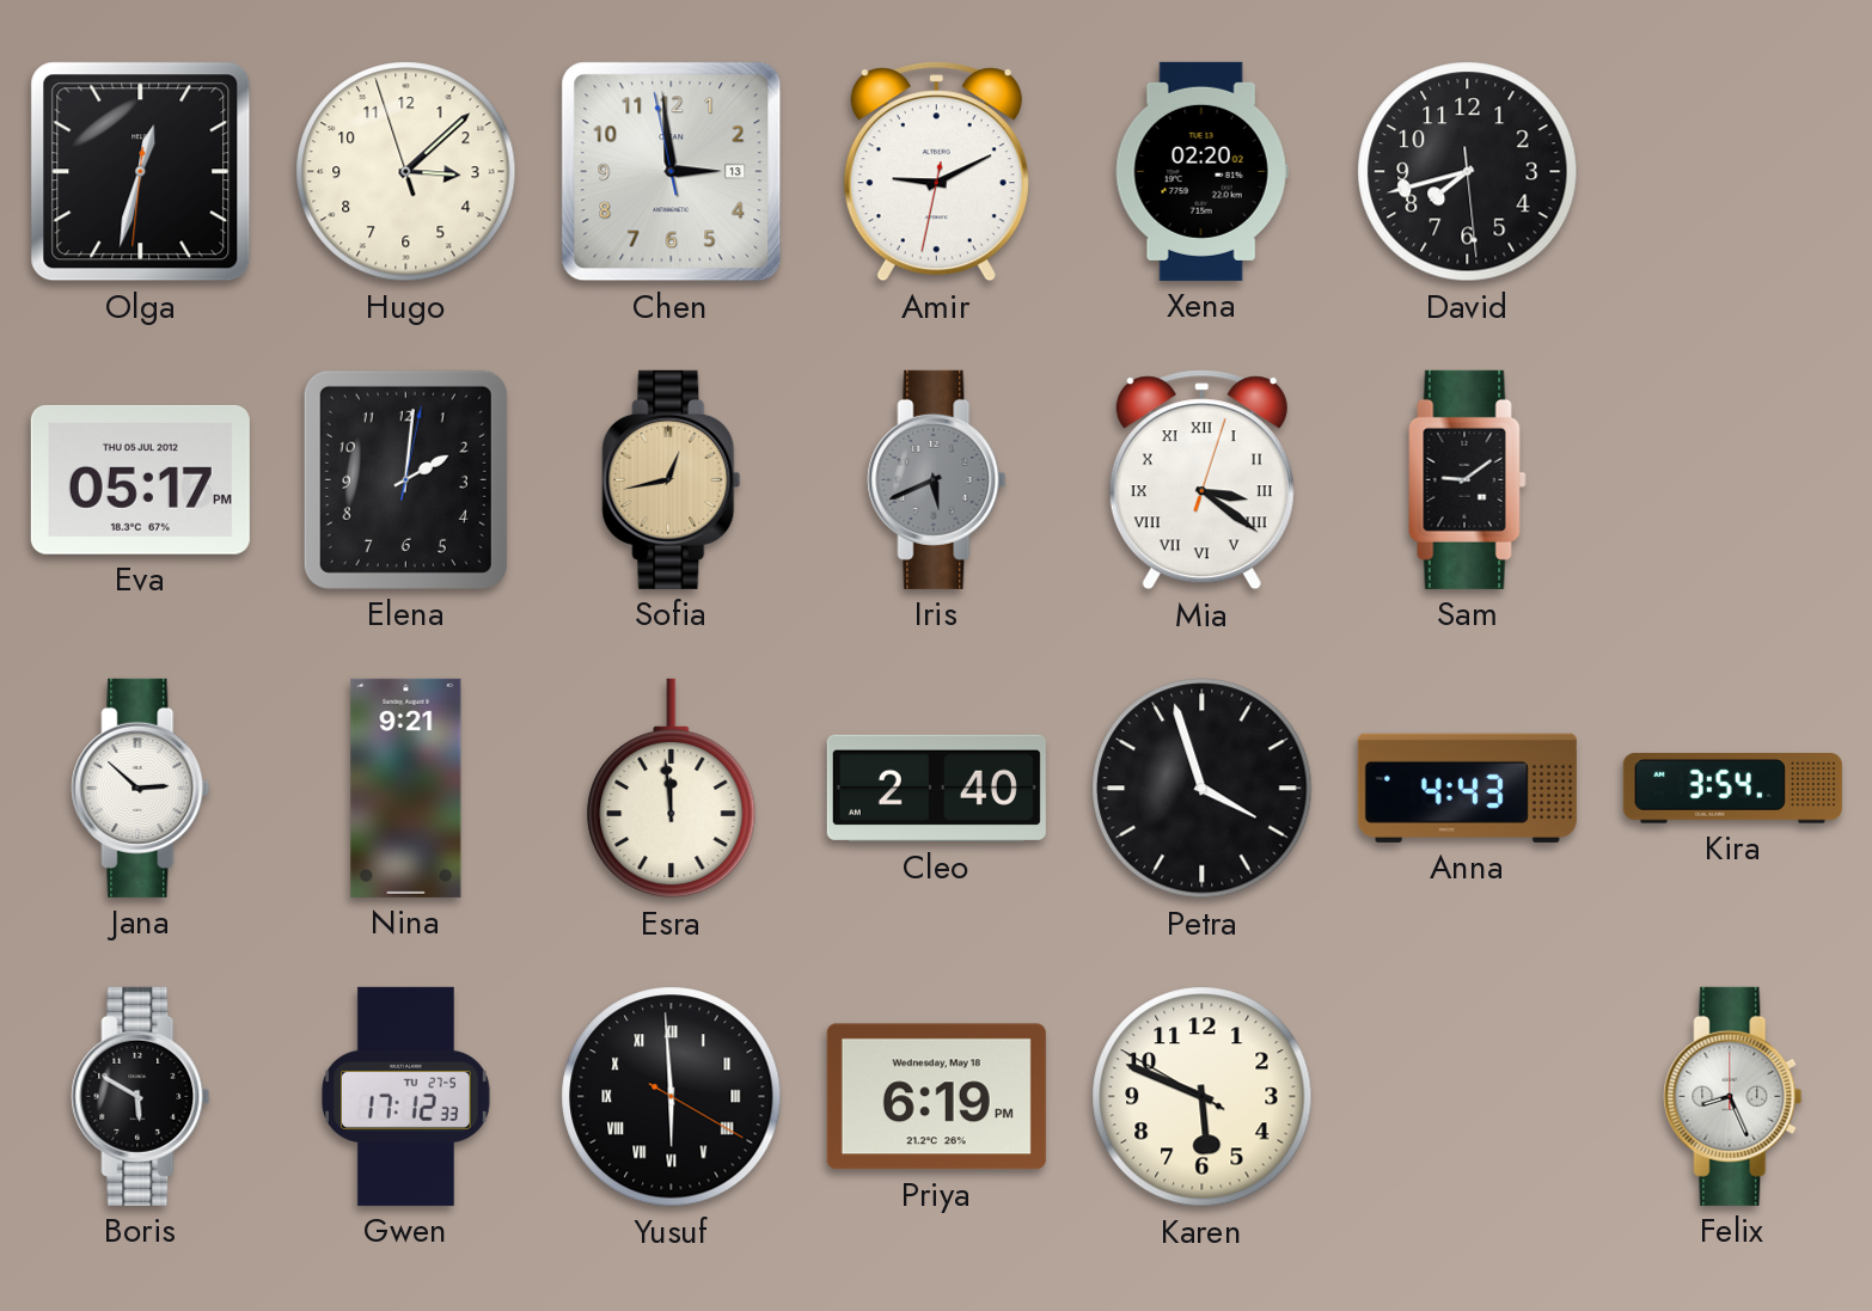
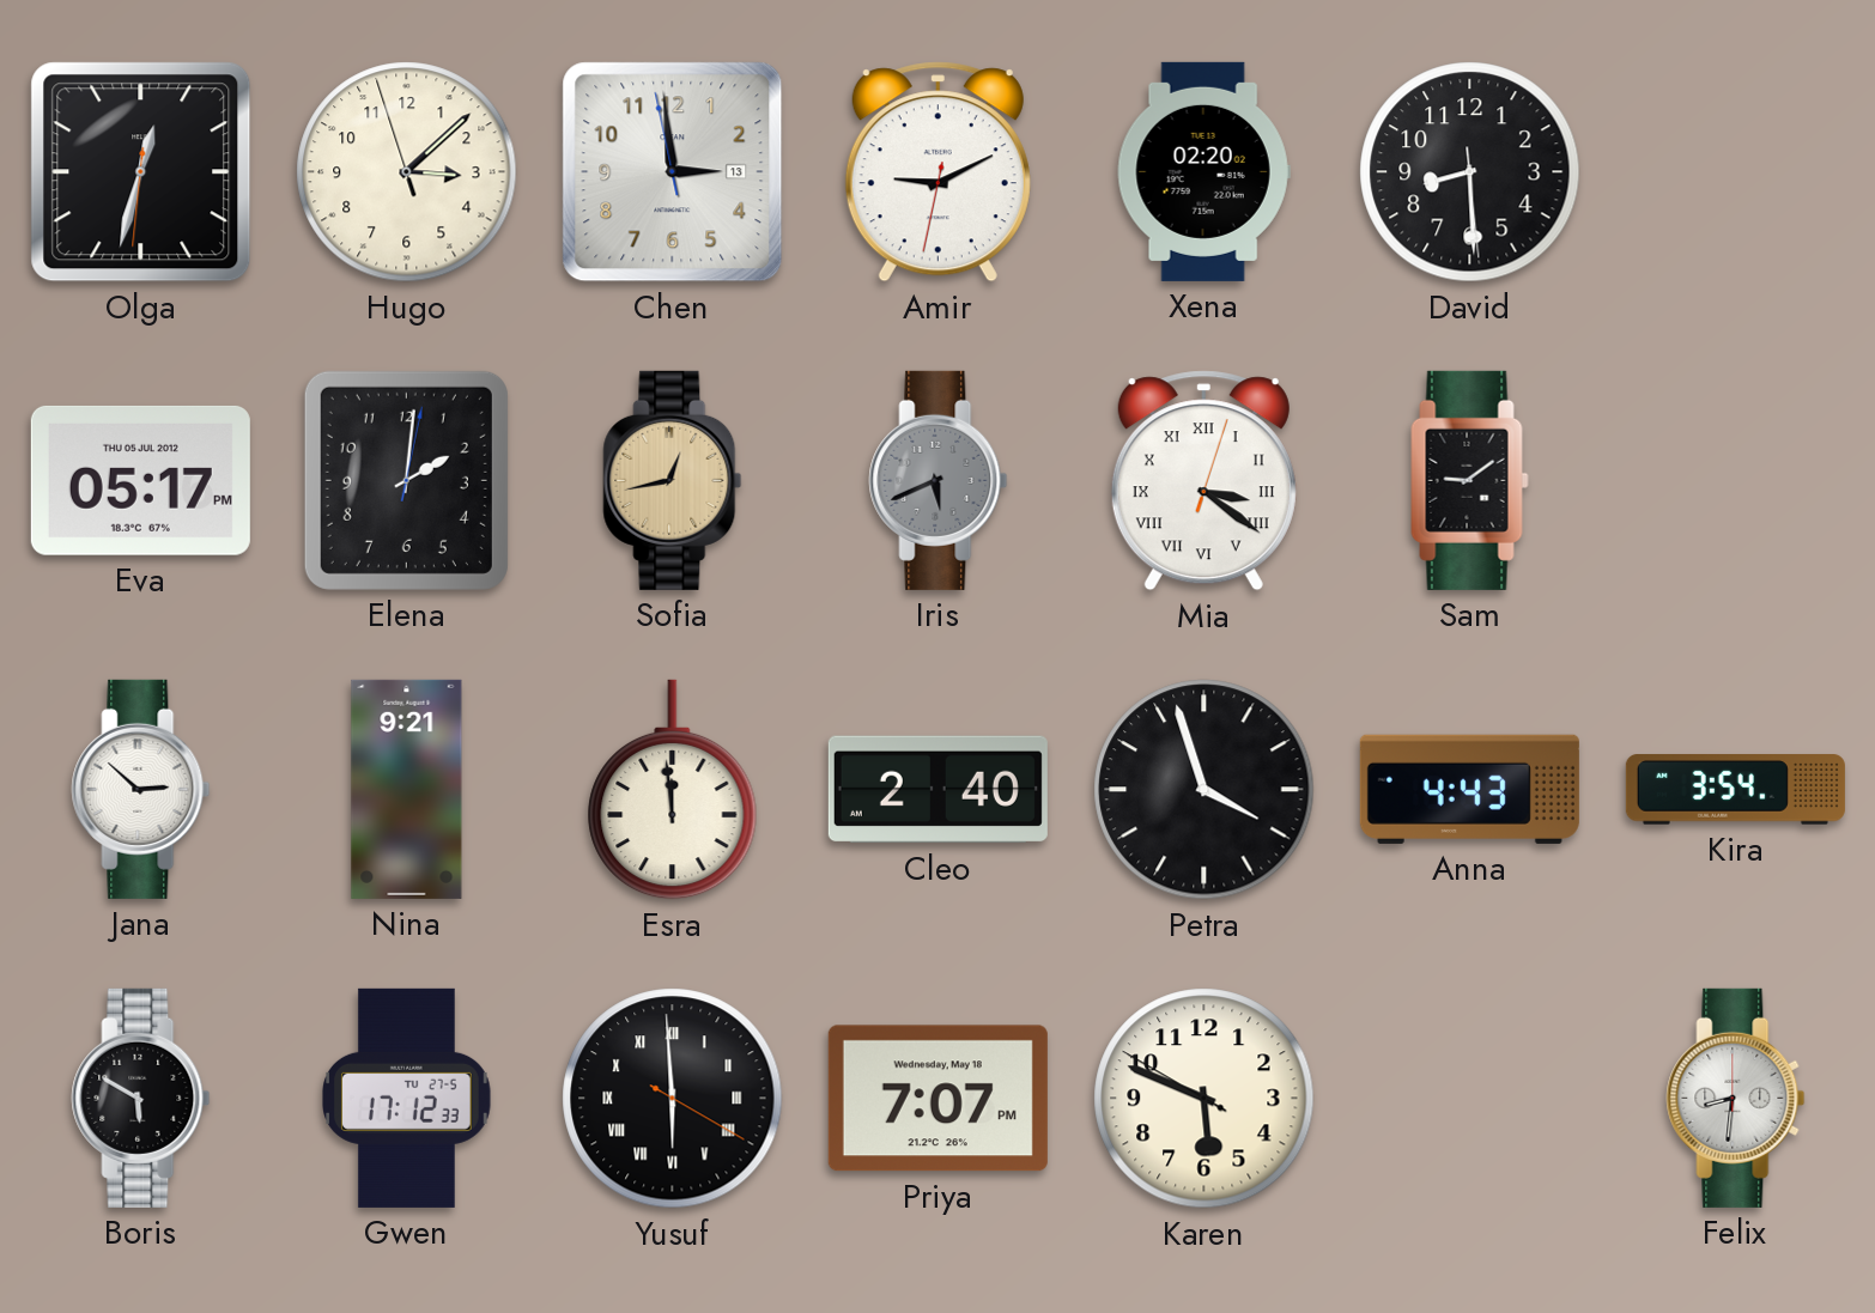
David: 7:42 -> 8:29
Priya: 6:19 -> 7:07
Felix: 8:26 -> 8:31
